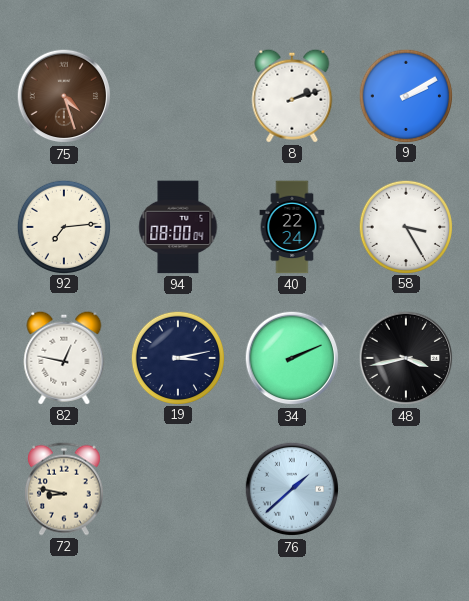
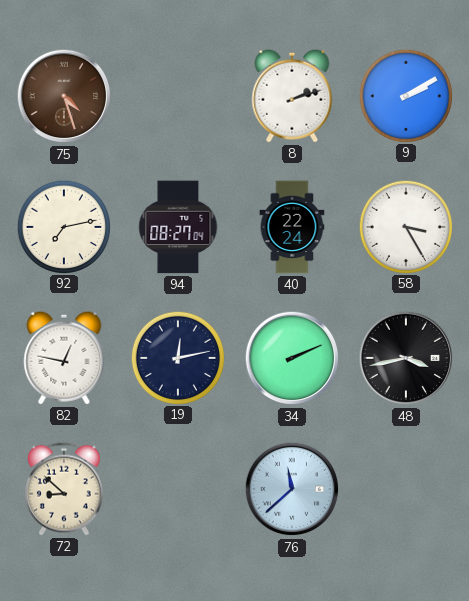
92: 7:14 -> 7:13
94: 08:00 -> 08:27
19: 3:13 -> 12:13
72: 8:47 -> 8:52
76: 1:38 -> 11:38
